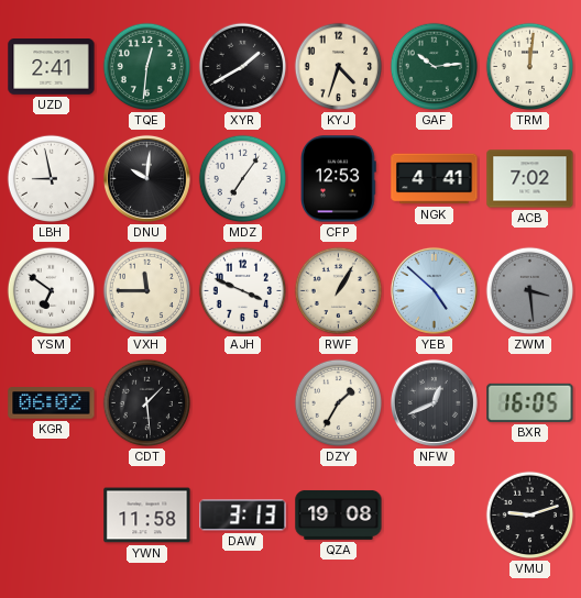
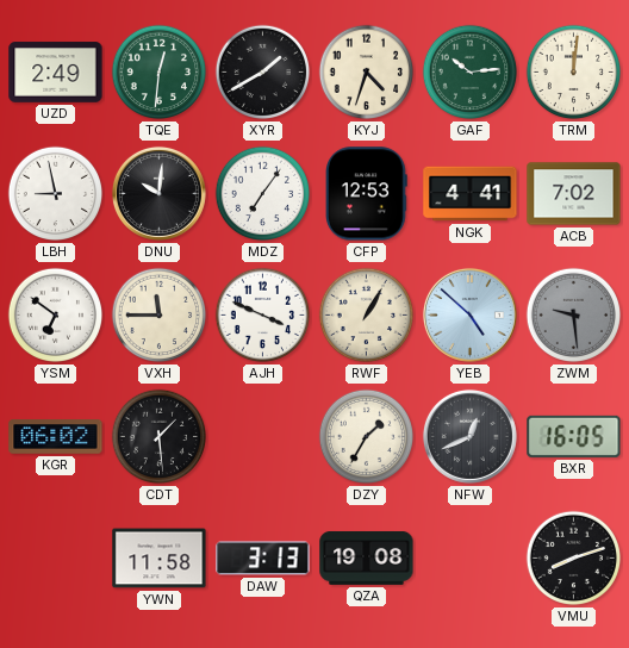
UZD: 2:41 -> 2:49
ZWM: 3:29 -> 9:29
VMU: 9:12 -> 8:12
